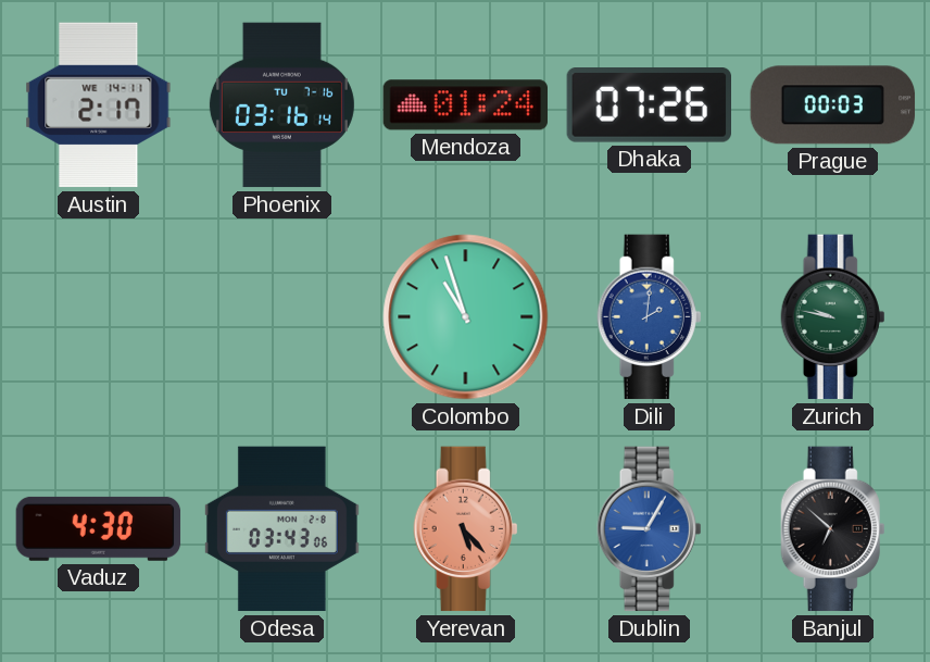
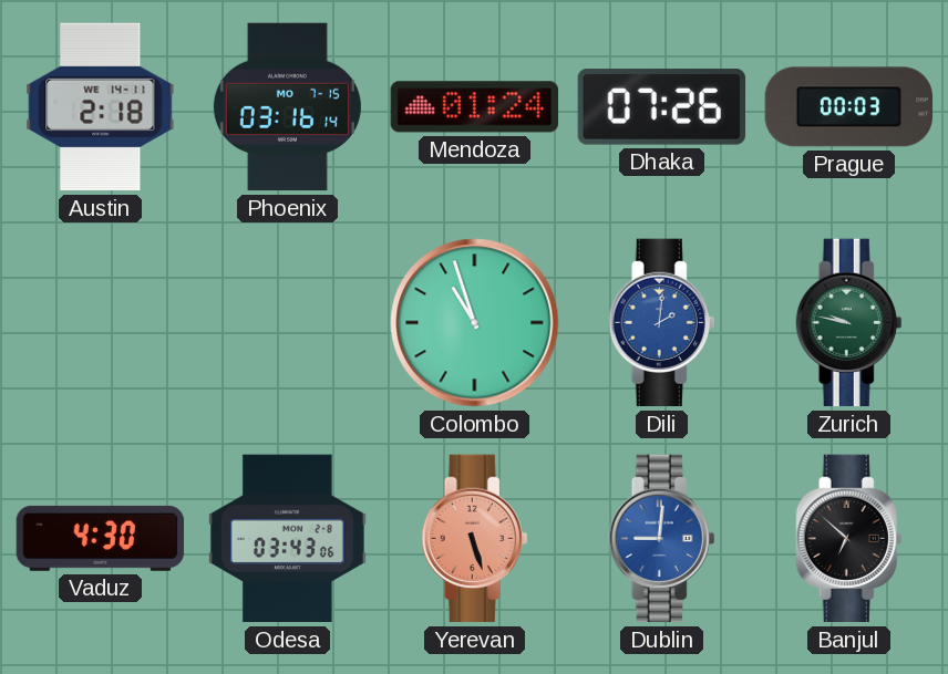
Austin: 2:17 -> 2:18
Phoenix date: TU 7-16 -> MO 7-15
Yerevan: 5:23 -> 5:27
Dublin: 9:05 -> 9:01
